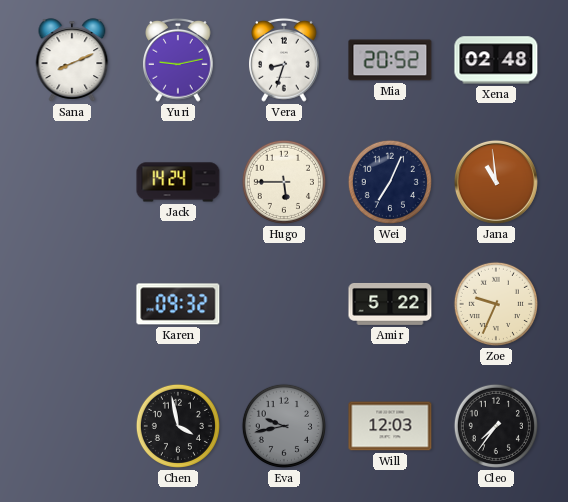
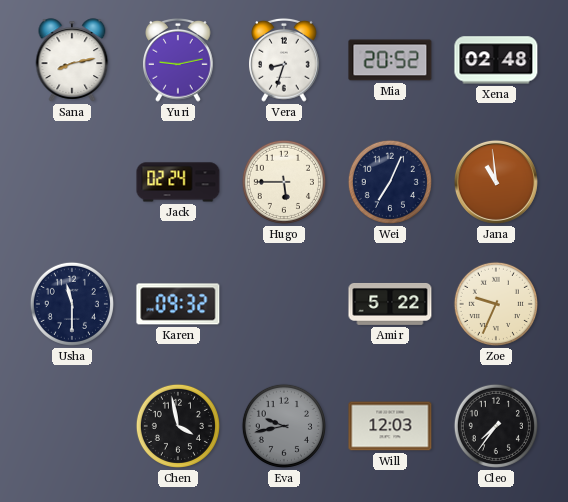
Sana: 8:11 -> 8:13
Jack: 14:24 -> 02:24
Usha: none -> 11:30
